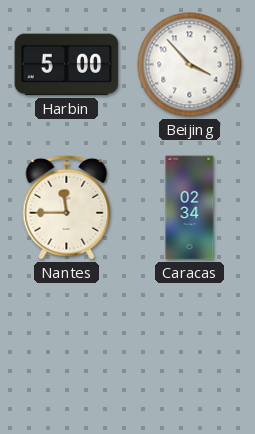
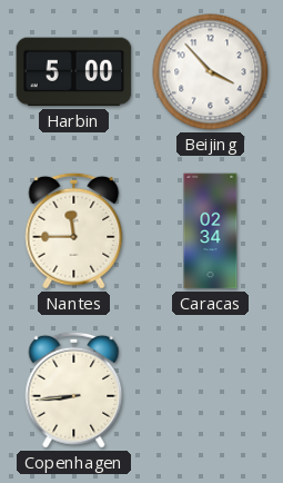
Copenhagen: none -> 8:44
